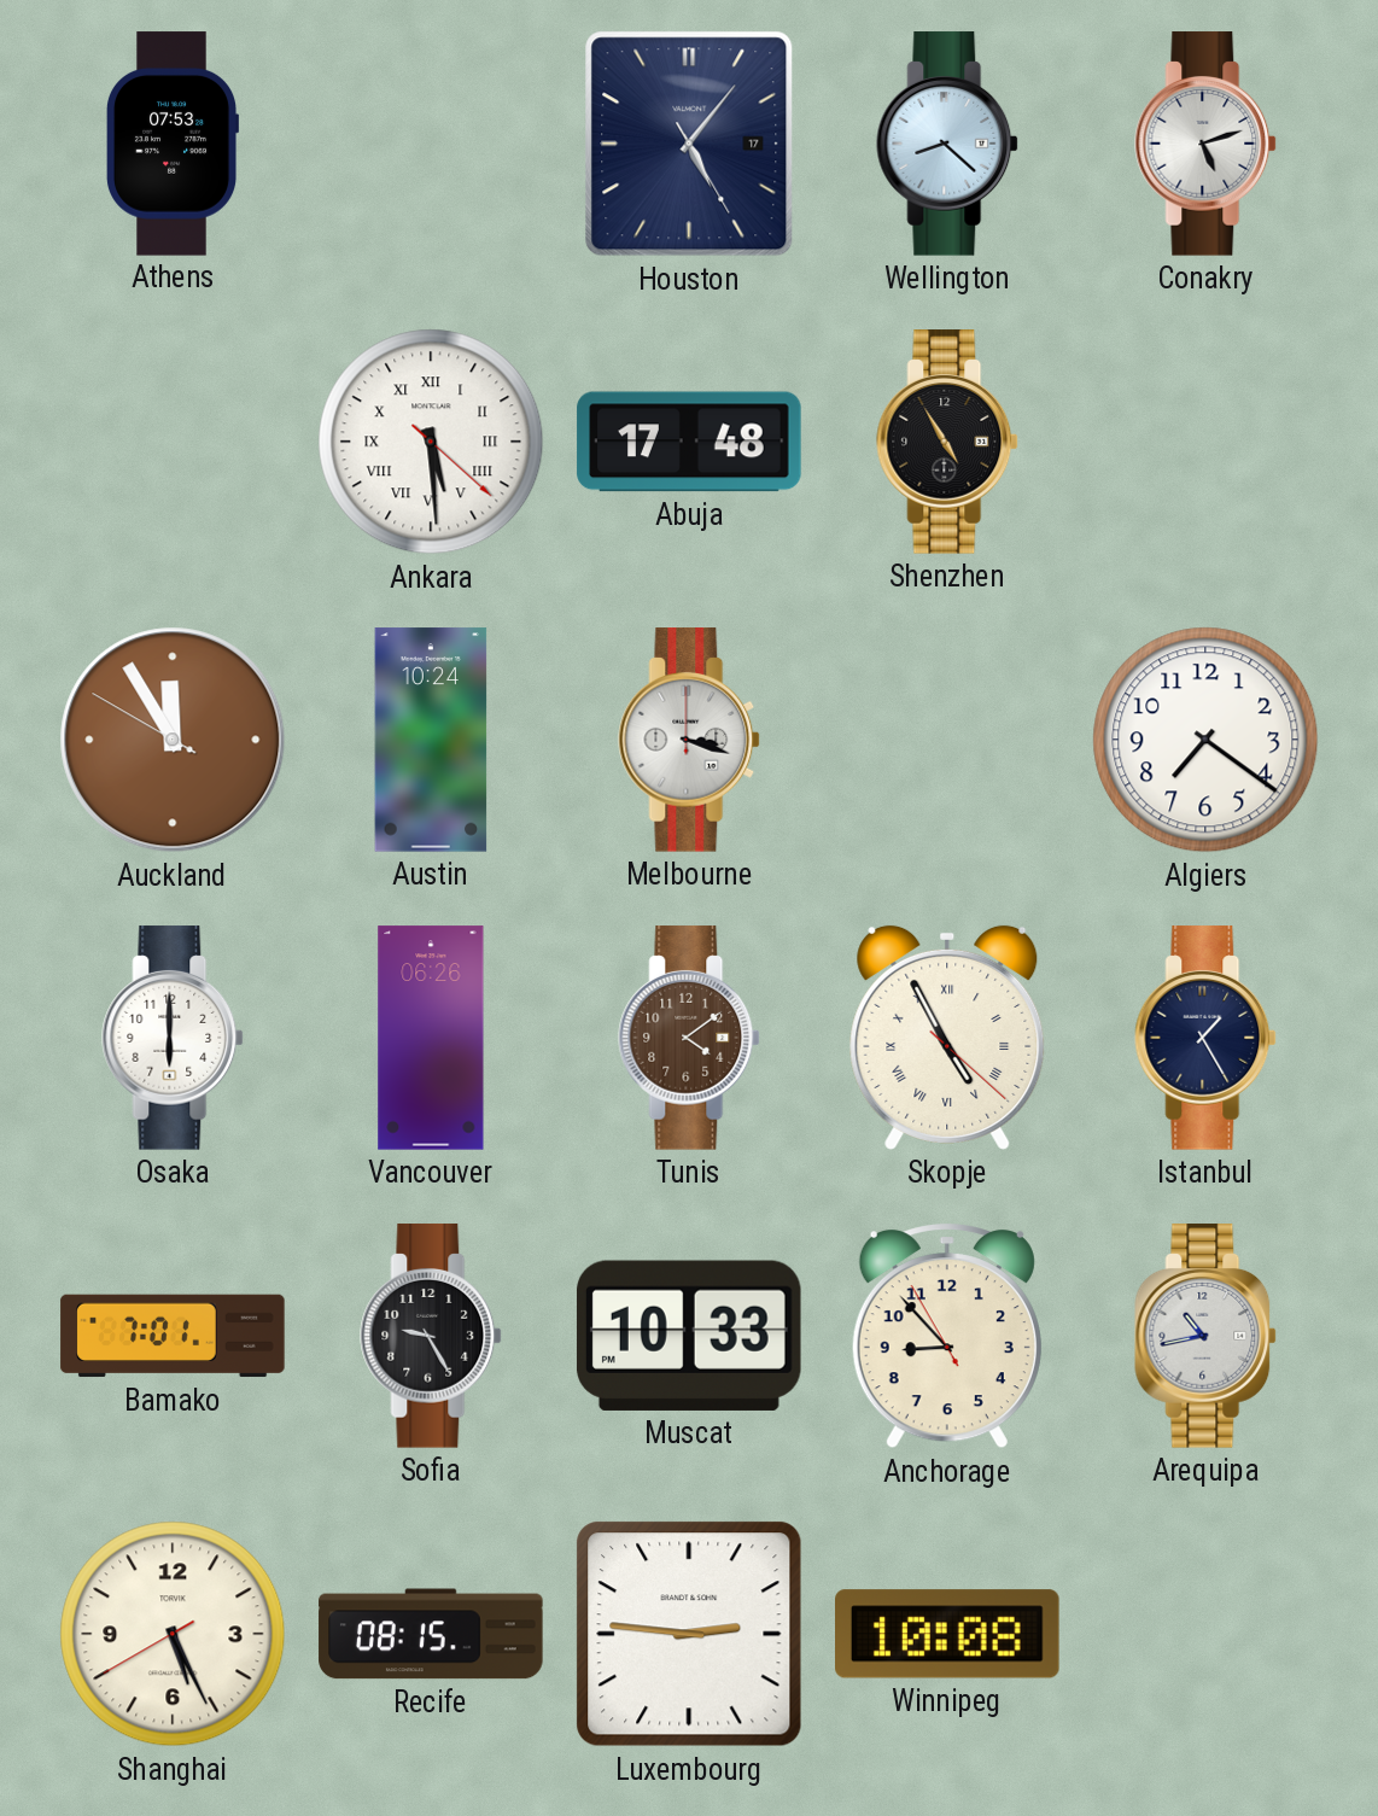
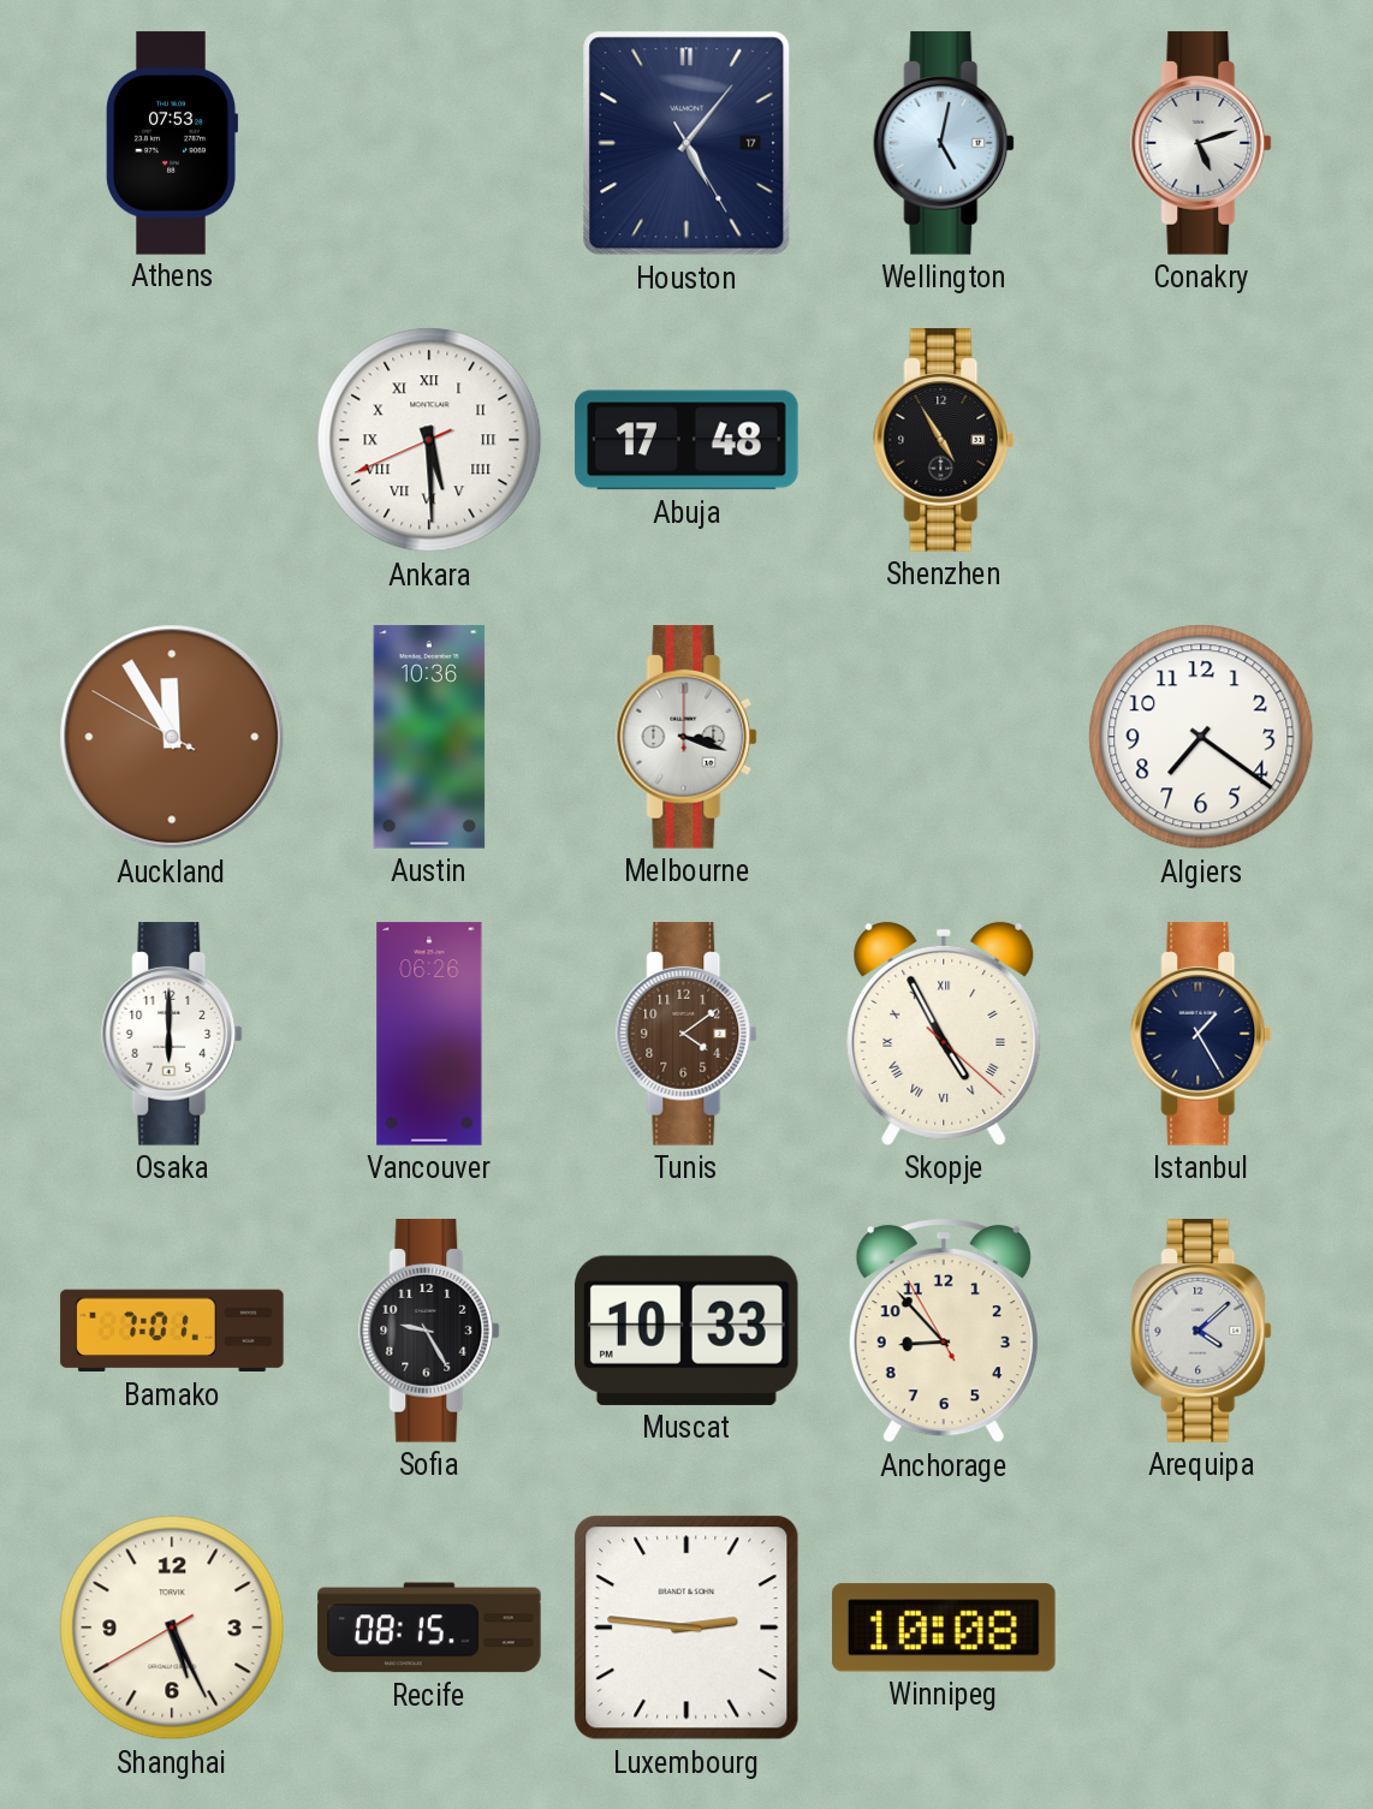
Wellington: 8:22 -> 5:02
Ankara: 5:29:22 -> 5:29:41
Austin: 10:24 -> 10:36
Arequipa: 10:43 -> 4:08
